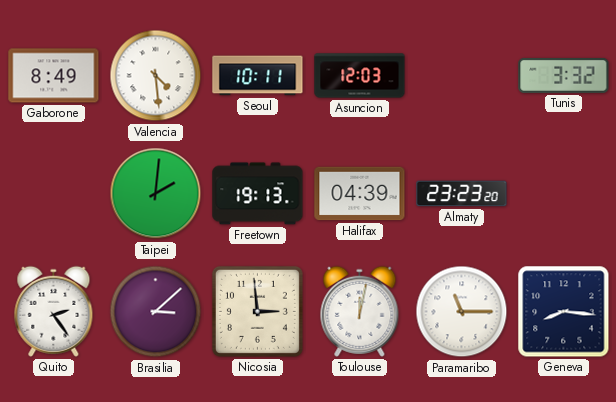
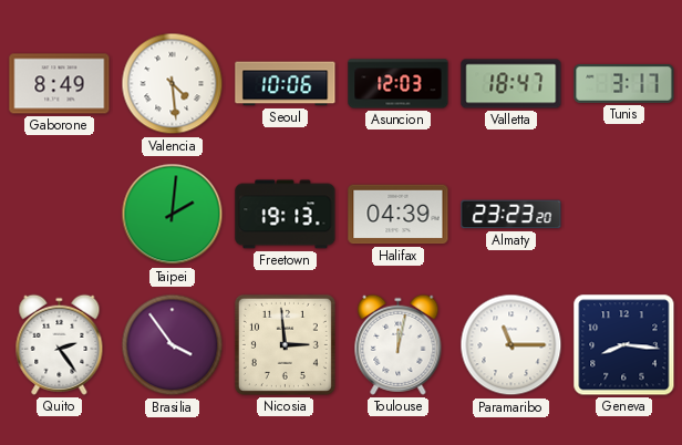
Seoul: 10:11 -> 10:06
Valletta: none -> 18:47
Tunis: 3:32 -> 3:17
Brasilia: 3:08 -> 3:54
